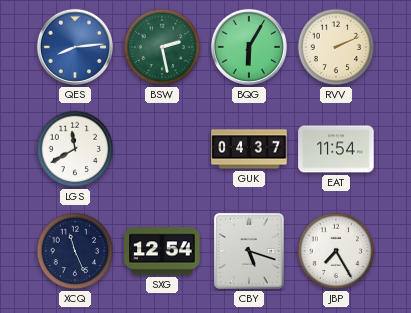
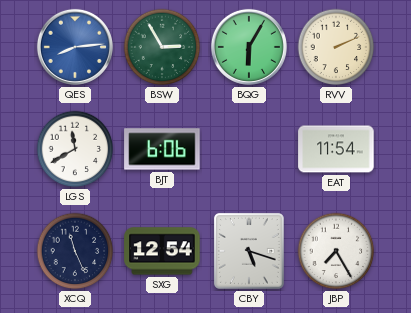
BSW: 2:28 -> 2:55
BJT: none -> 6:06
GUK: 04:37 -> none
